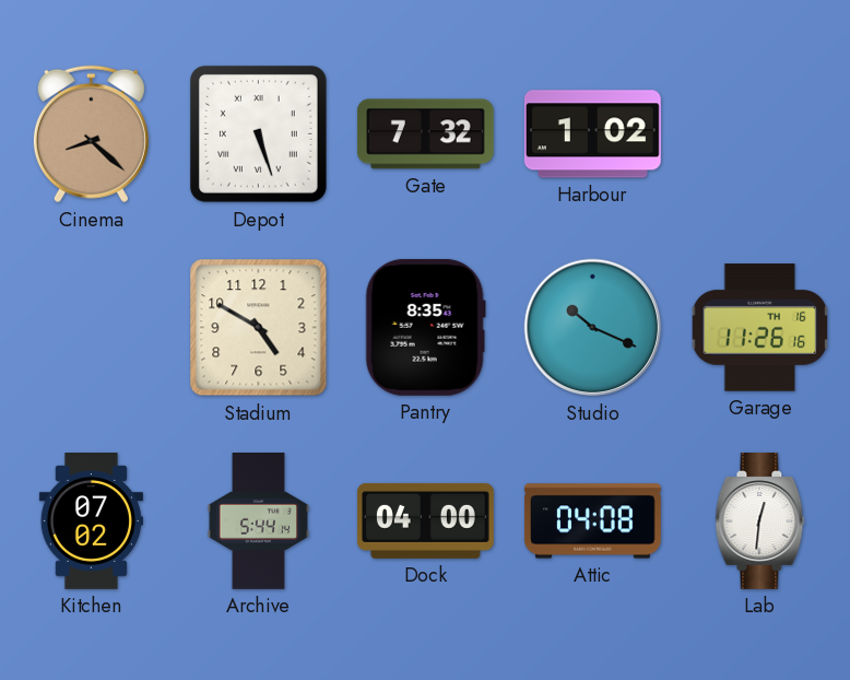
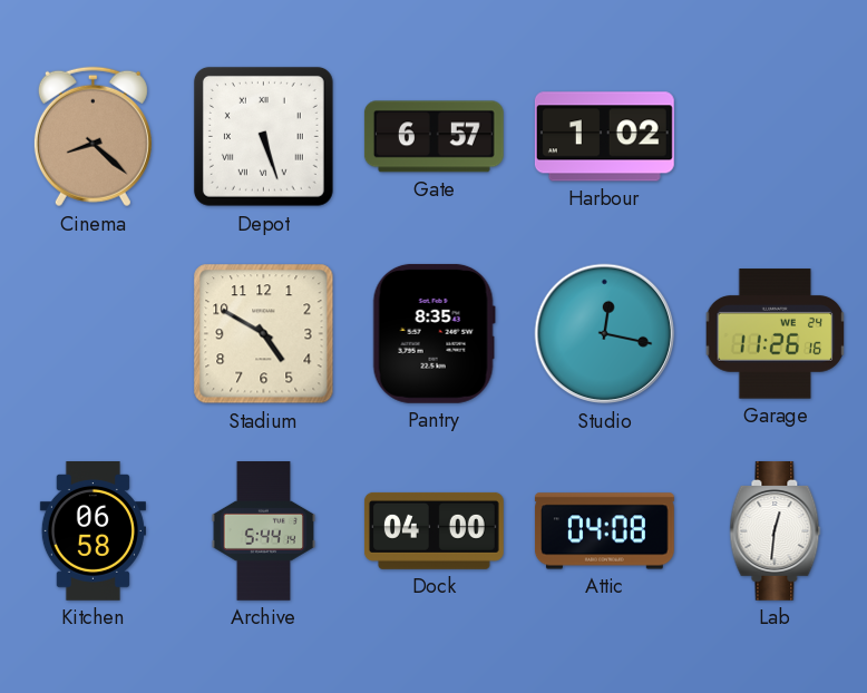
Gate: 7:32 -> 6:57
Studio: 10:19 -> 12:17
Garage date: TH 16 -> WE 24
Kitchen: 07:02 -> 06:58
